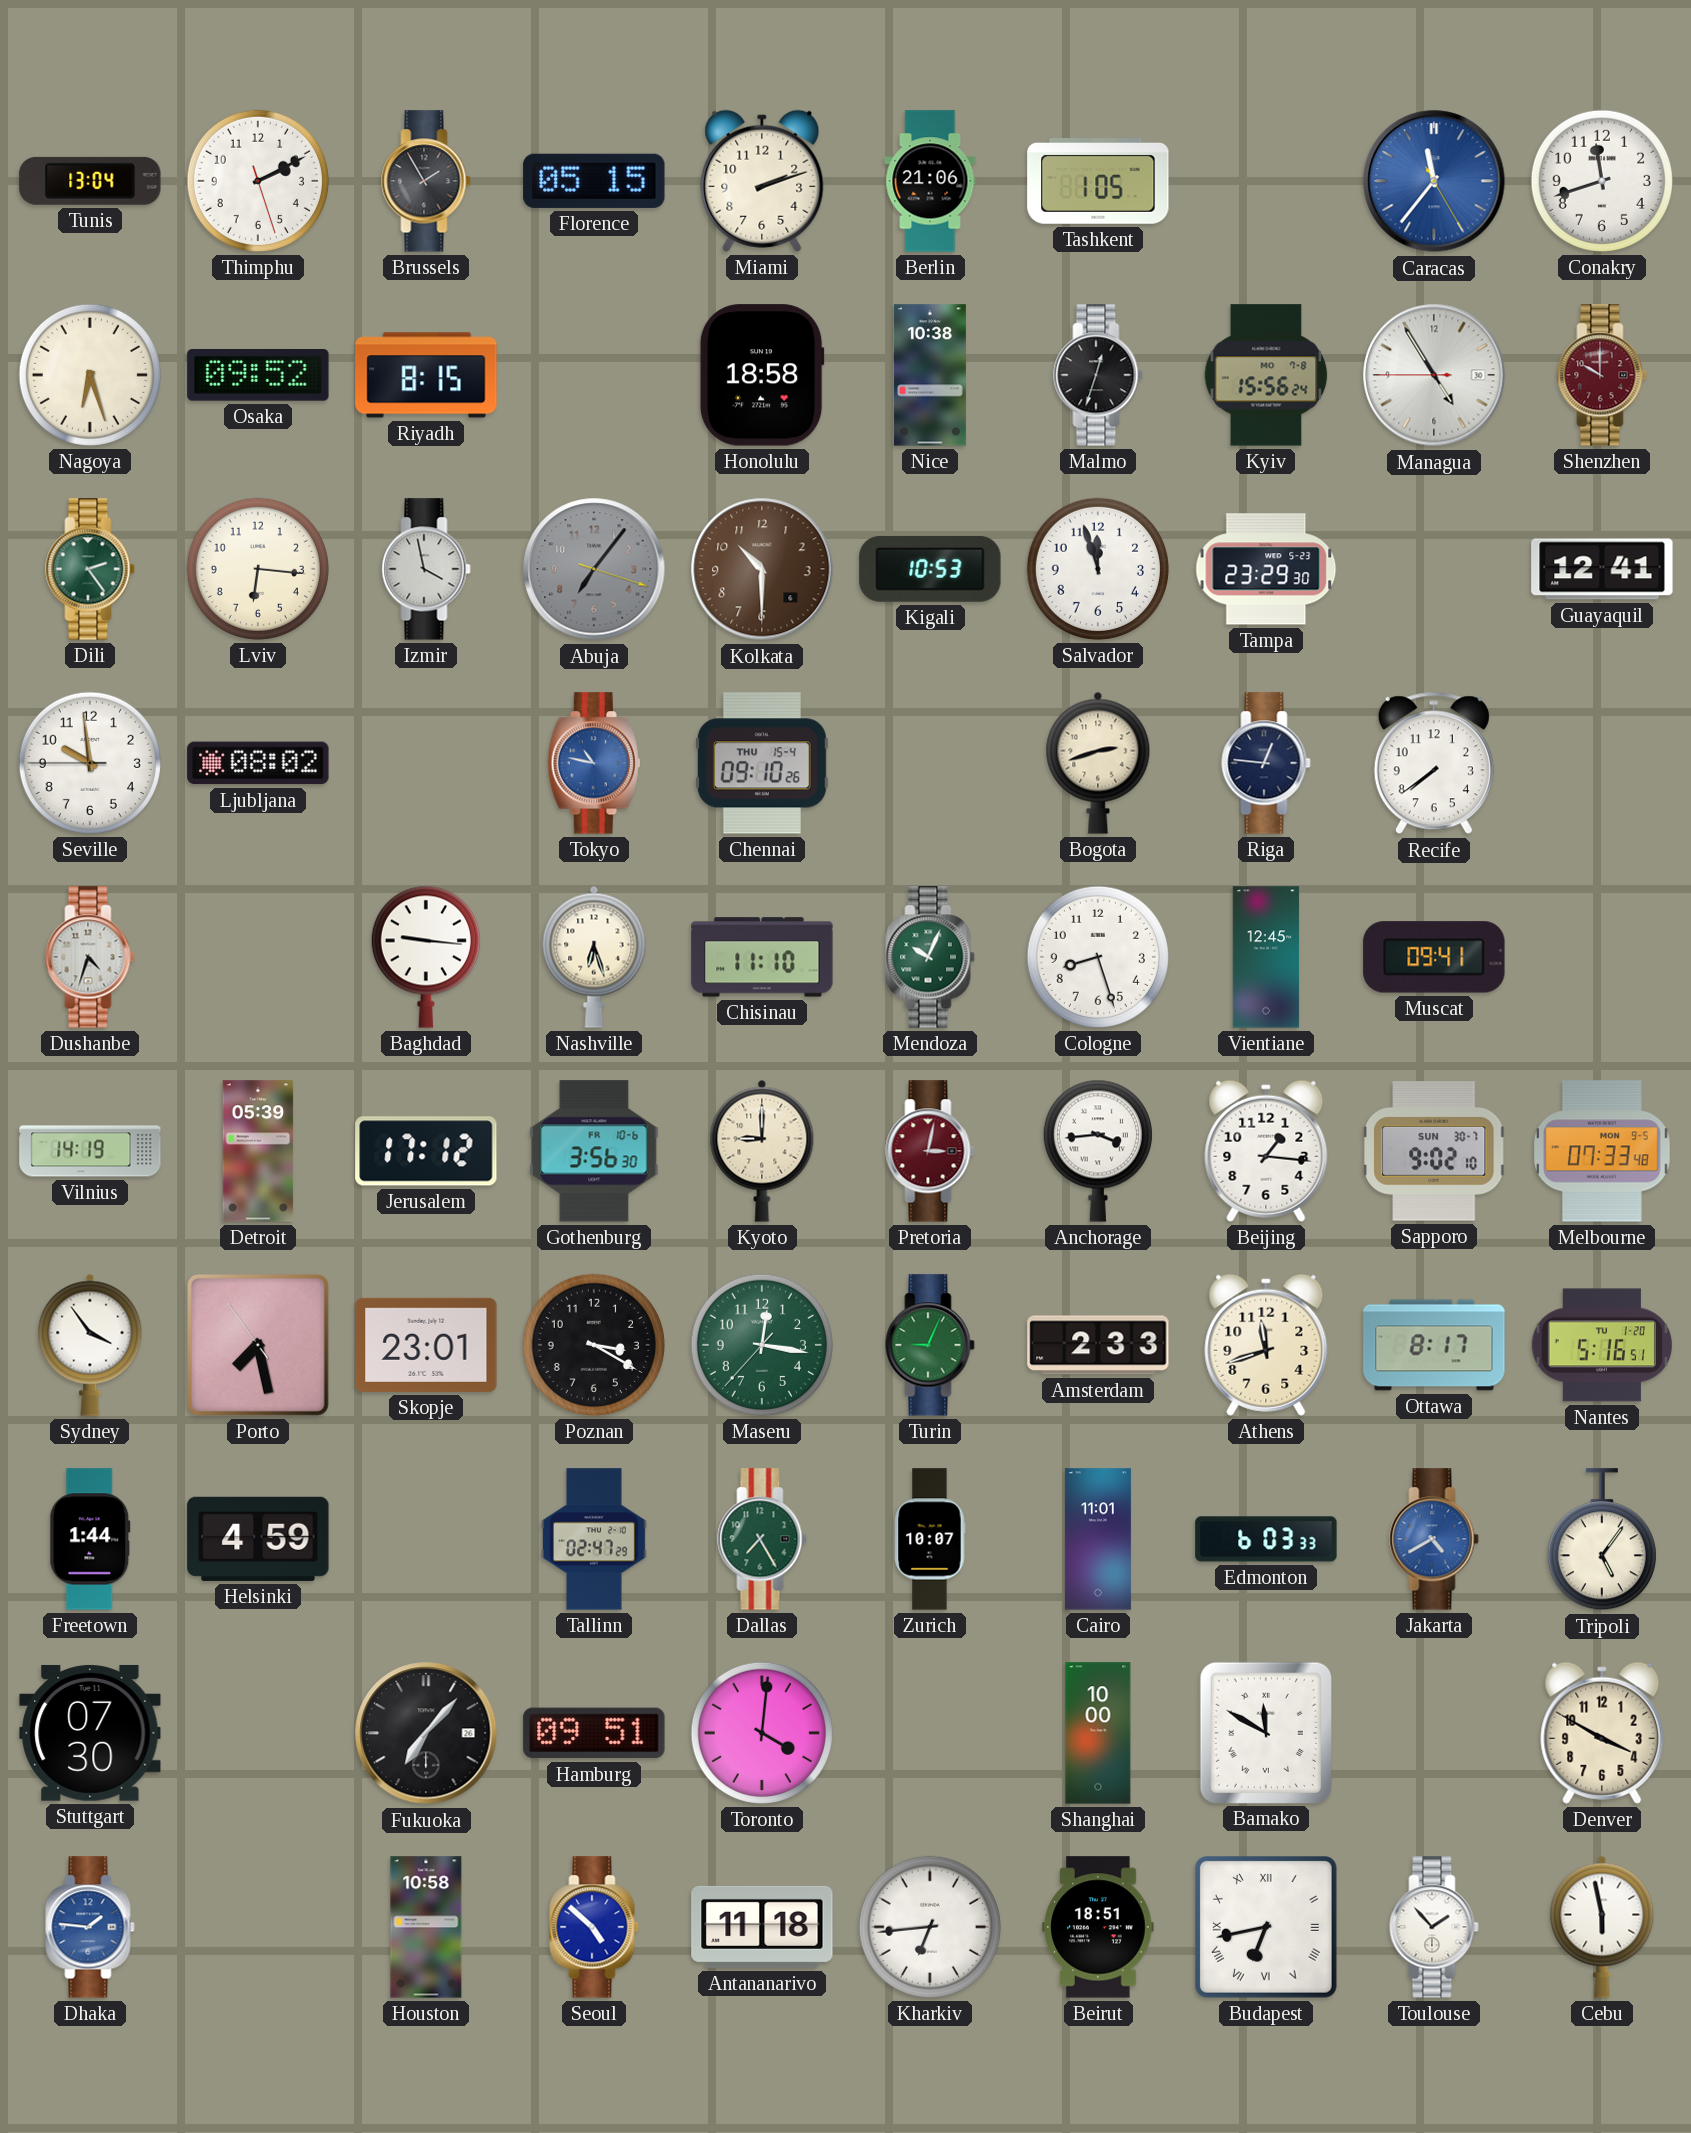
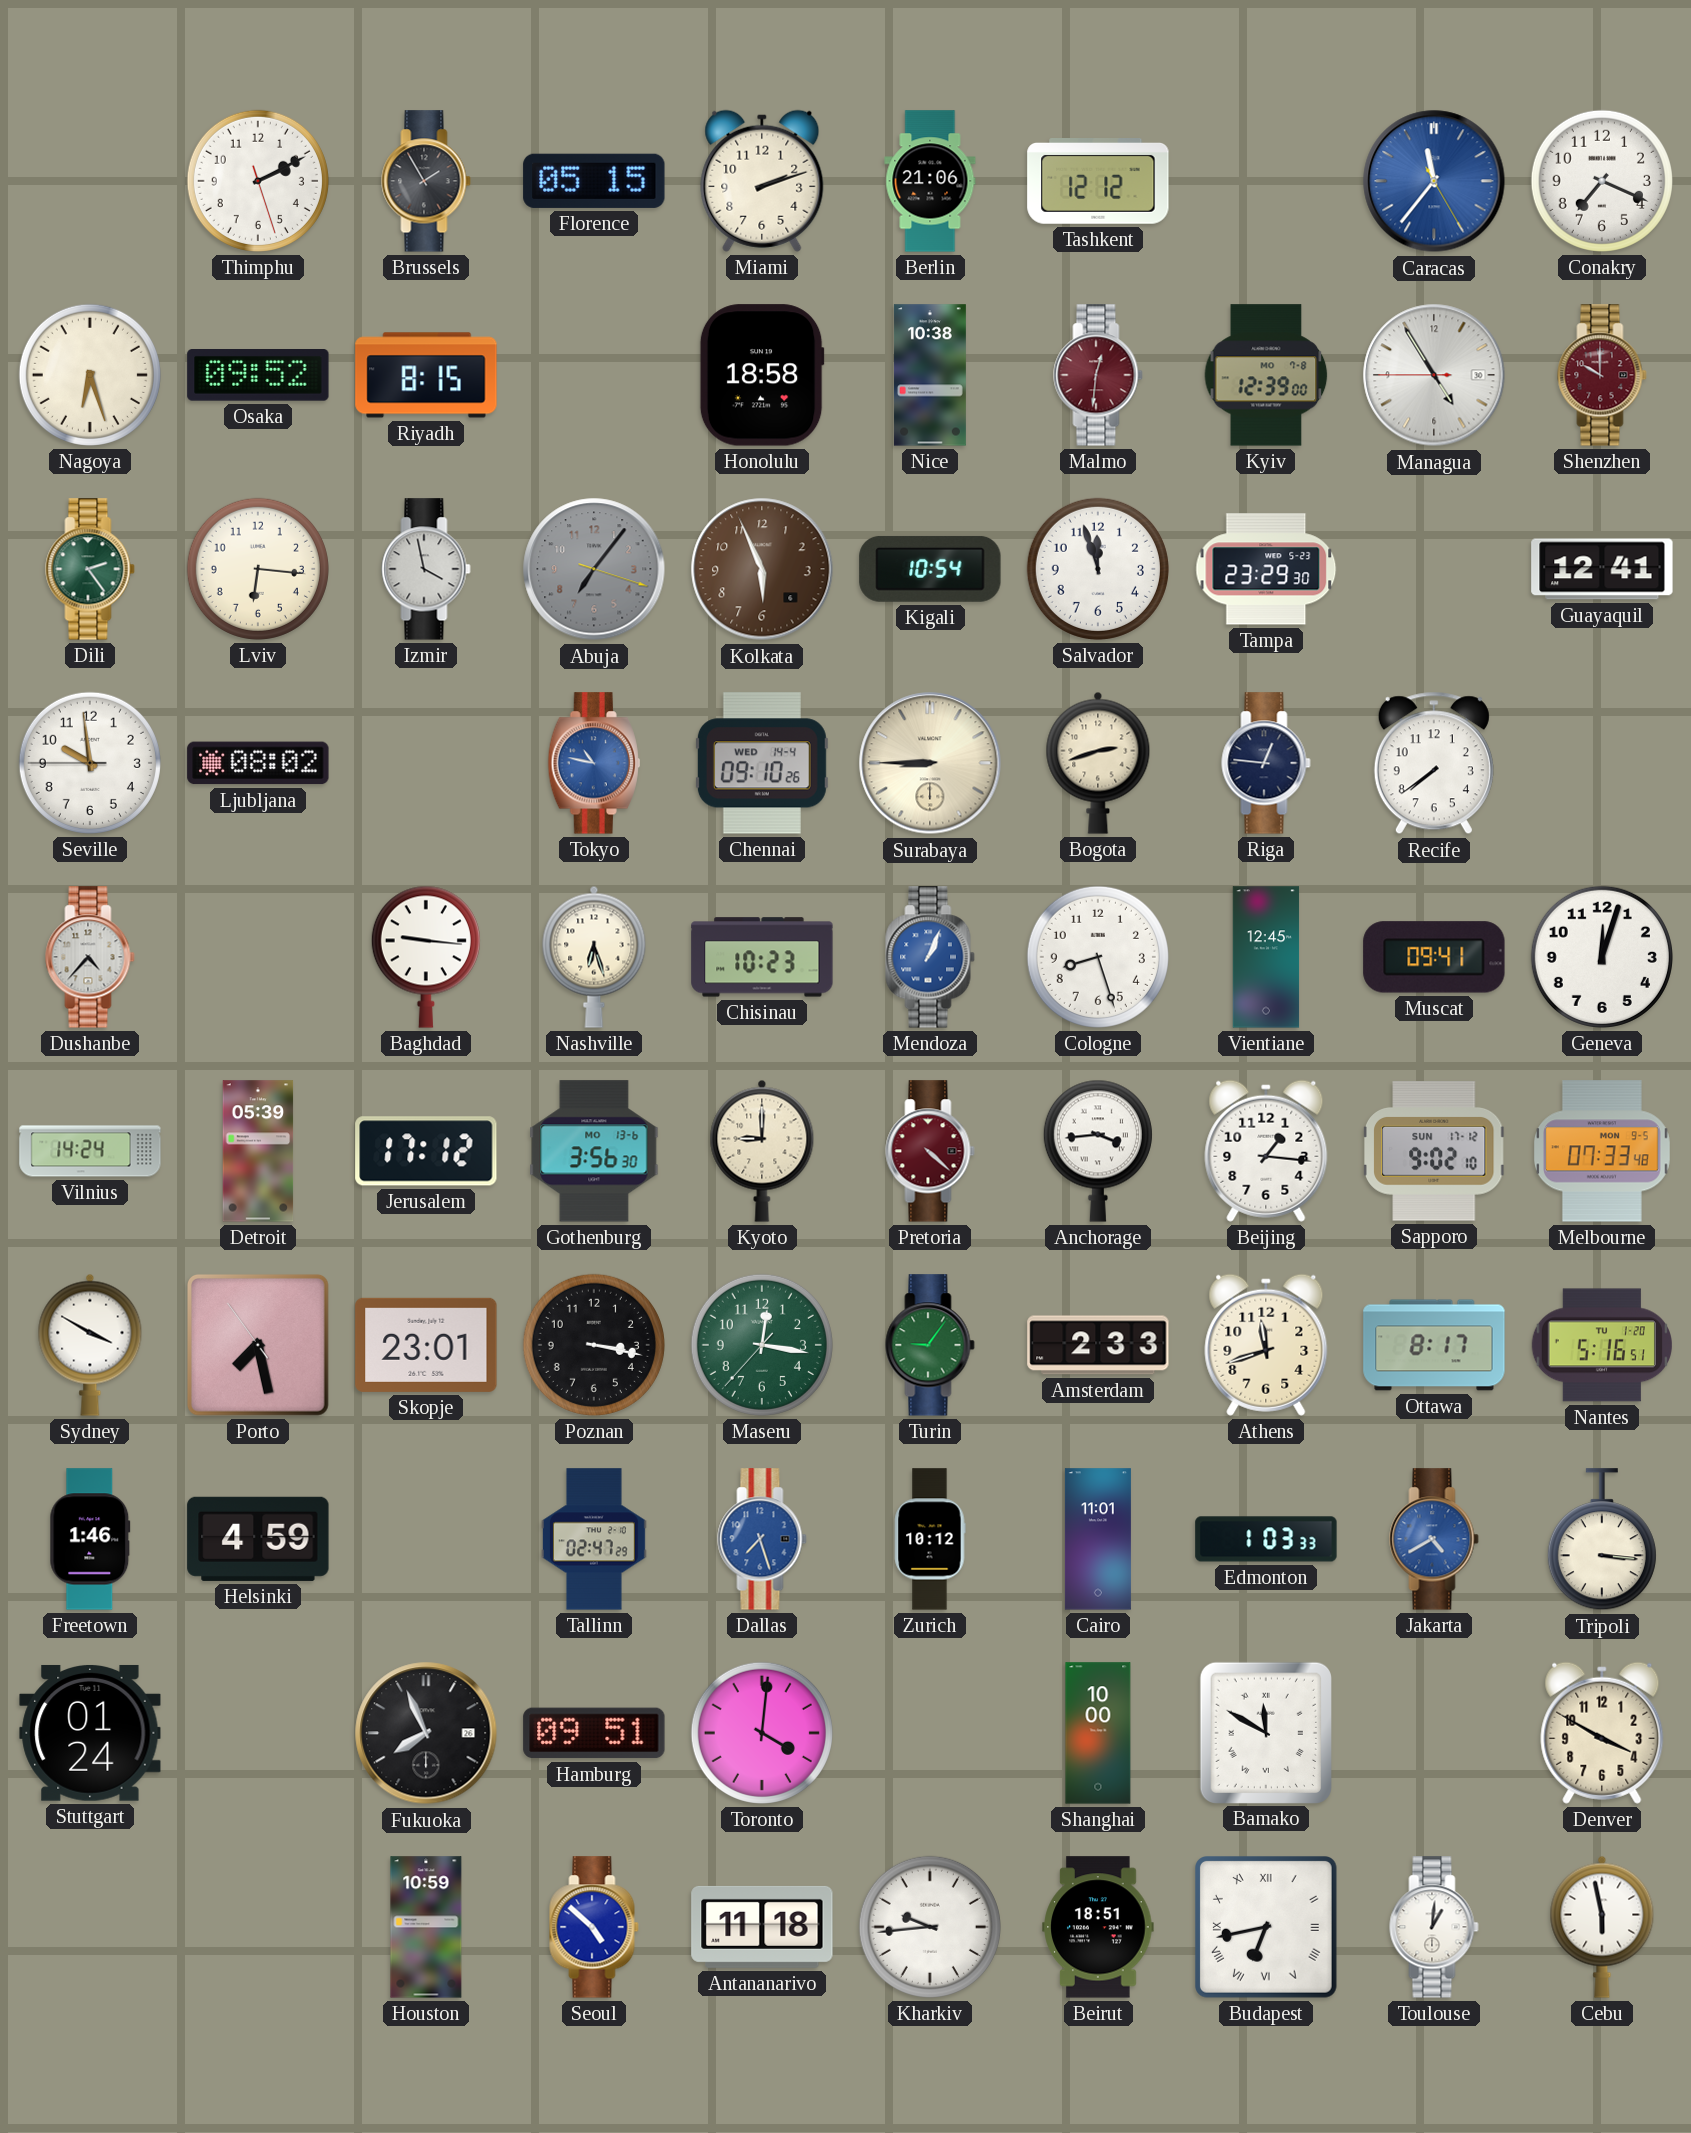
Tunis: 13:04 -> none
Tashkent: 1:05 -> 12:12
Conakry: 11:42 -> 7:19
Malmo: 12:33 -> 12:31
Malmo dial: black -> burgundy
Kyiv: 15:56 -> 12:39
Kolkata: 10:30 -> 5:56
Kigali: 10:53 -> 10:54
Chennai date: THU 15-4 -> WED 14-4
Surabaya: none -> 8:45
Dushanbe: 4:33 -> 4:37
Chisinau: 11:10 -> 10:23
Mendoza: 10:04 -> 1:04
Mendoza dial: green -> blue
Geneva: none -> 12:03
Vilnius: 14:19 -> 14:24
Gothenburg date: FR 10-6 -> MO 13-6
Pretoria: 3:02 -> 4:22
Sapporo date: SUN 30-7 -> SUN 17-12
Sydney: 3:54 -> 3:50
Poznan: 3:20 -> 3:17
Turin: 9:04 -> 9:06
Freetown: 1:44 -> 1:46
Dallas: 7:25 -> 7:27
Dallas dial: green -> blue
Zurich: 10:07 -> 10:12
Edmonton: 6:03 -> 1:03
Tripoli: 5:06 -> 3:16
Stuttgart: 07:30 -> 01:24
Fukuoka: 7:07 -> 7:56
Dhaka: 1:46 -> none
Houston: 10:58 -> 10:59
Kharkiv: 6:44 -> 9:44
Toulouse: 1:53 -> 1:01
